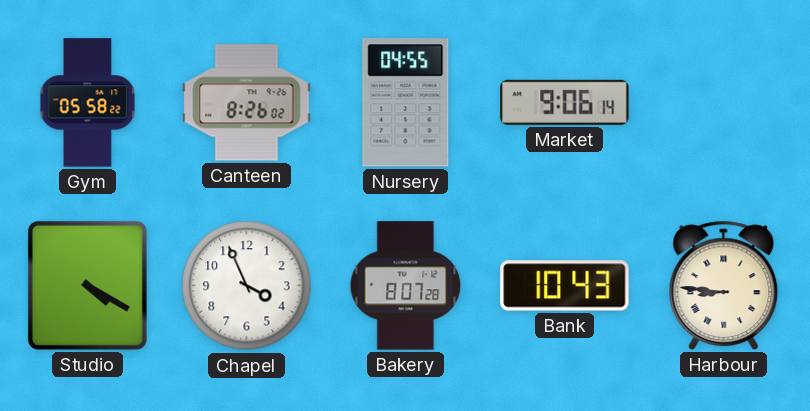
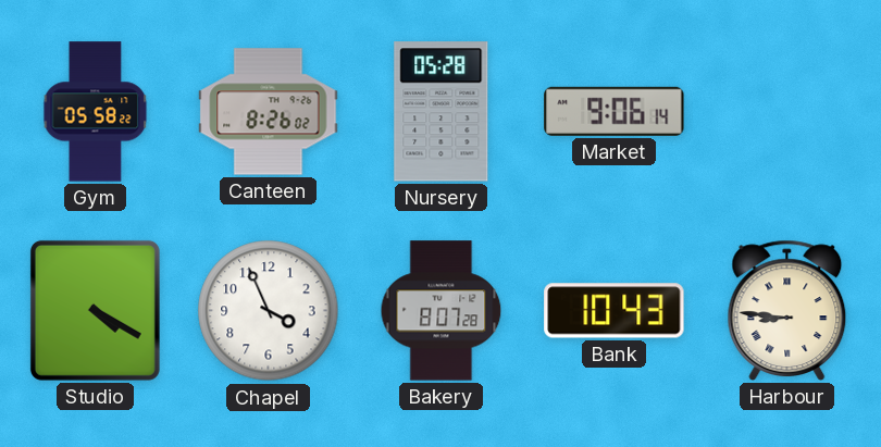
Nursery: 04:55 -> 05:28
